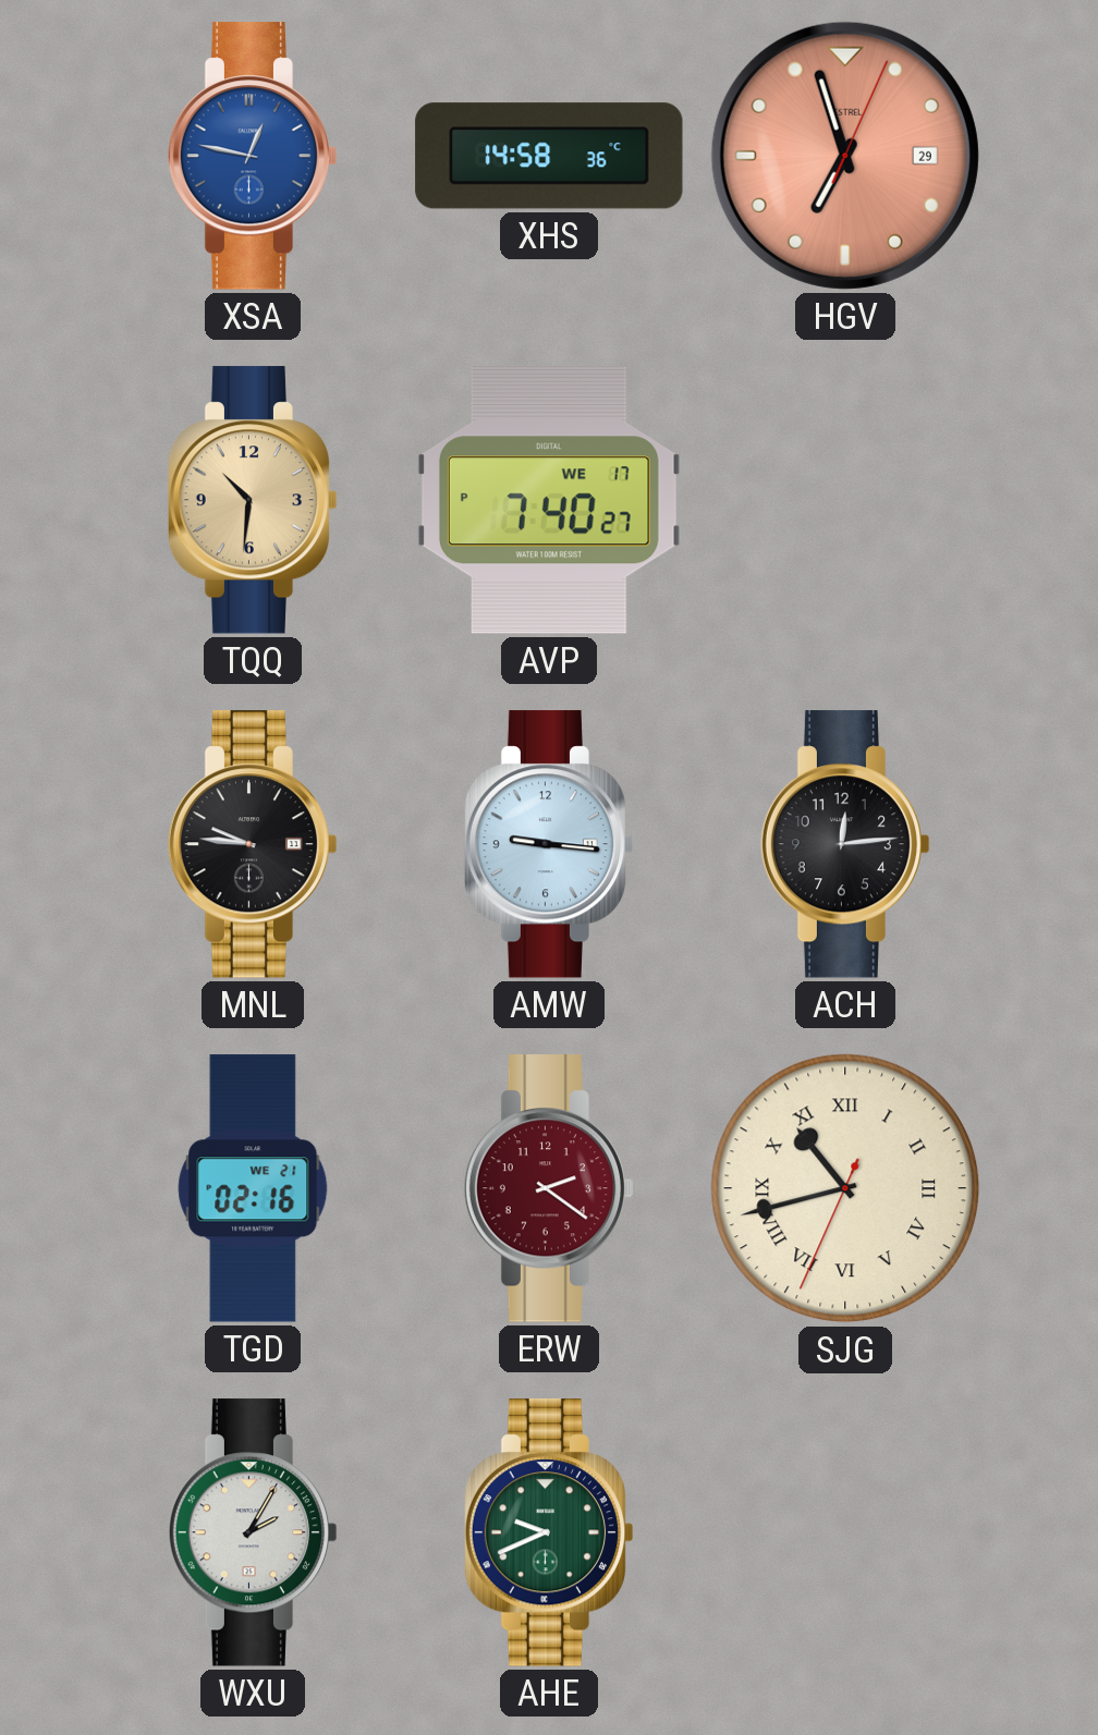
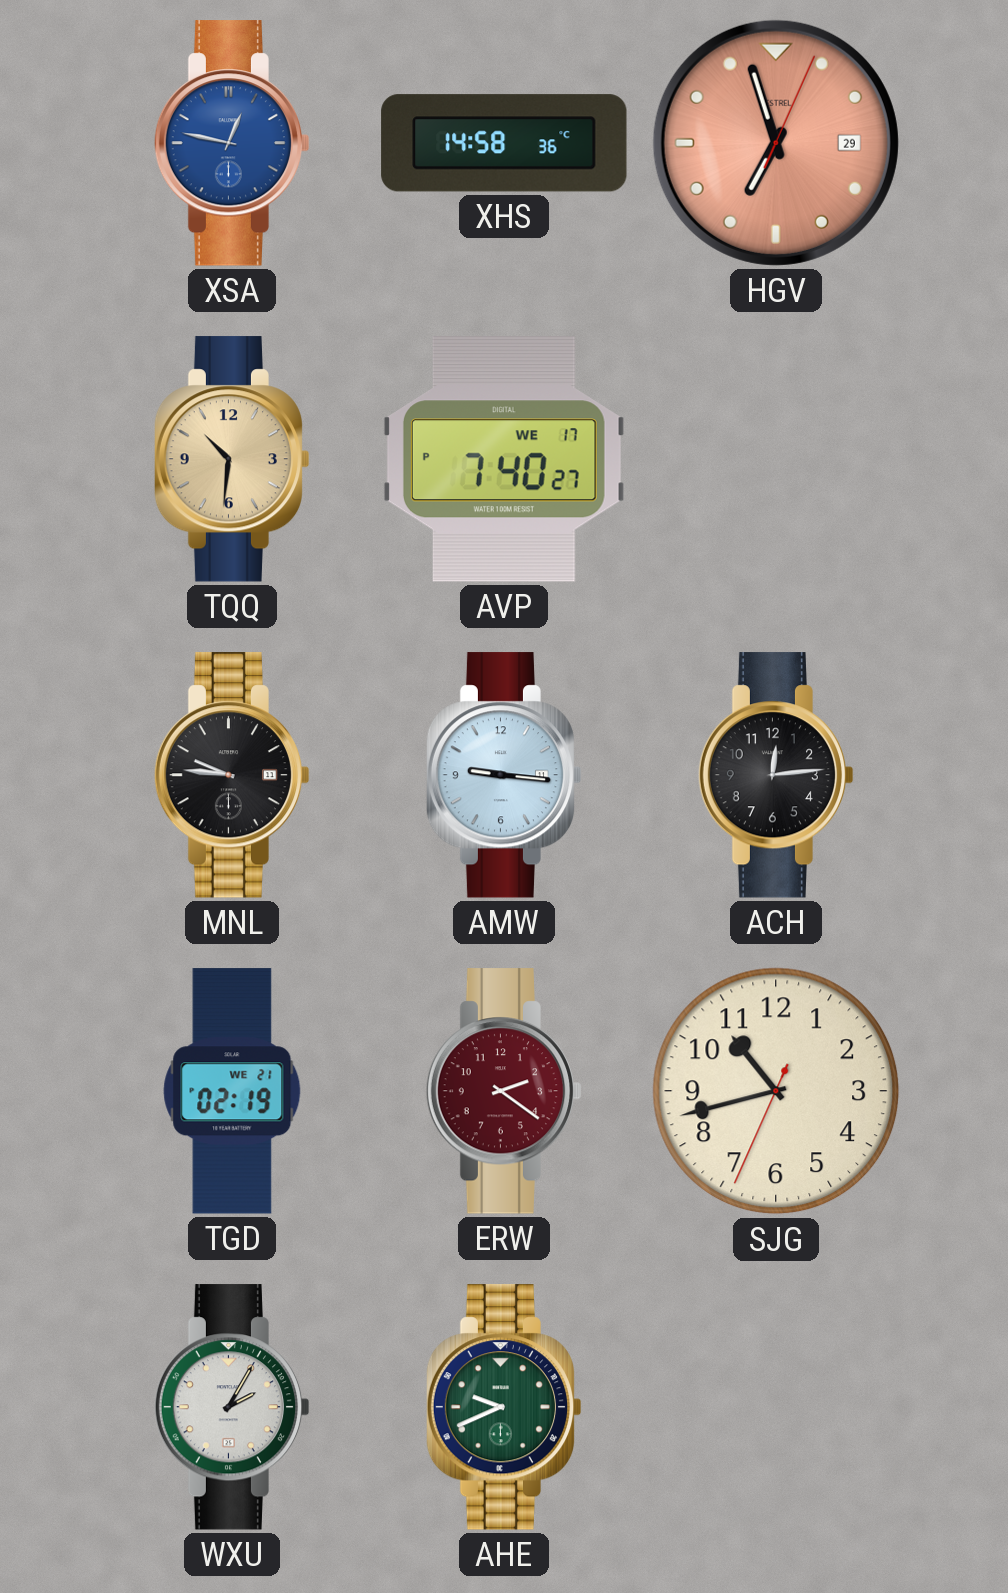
TGD: 02:16 -> 02:19
SJG numerals: Roman -> Arabic
